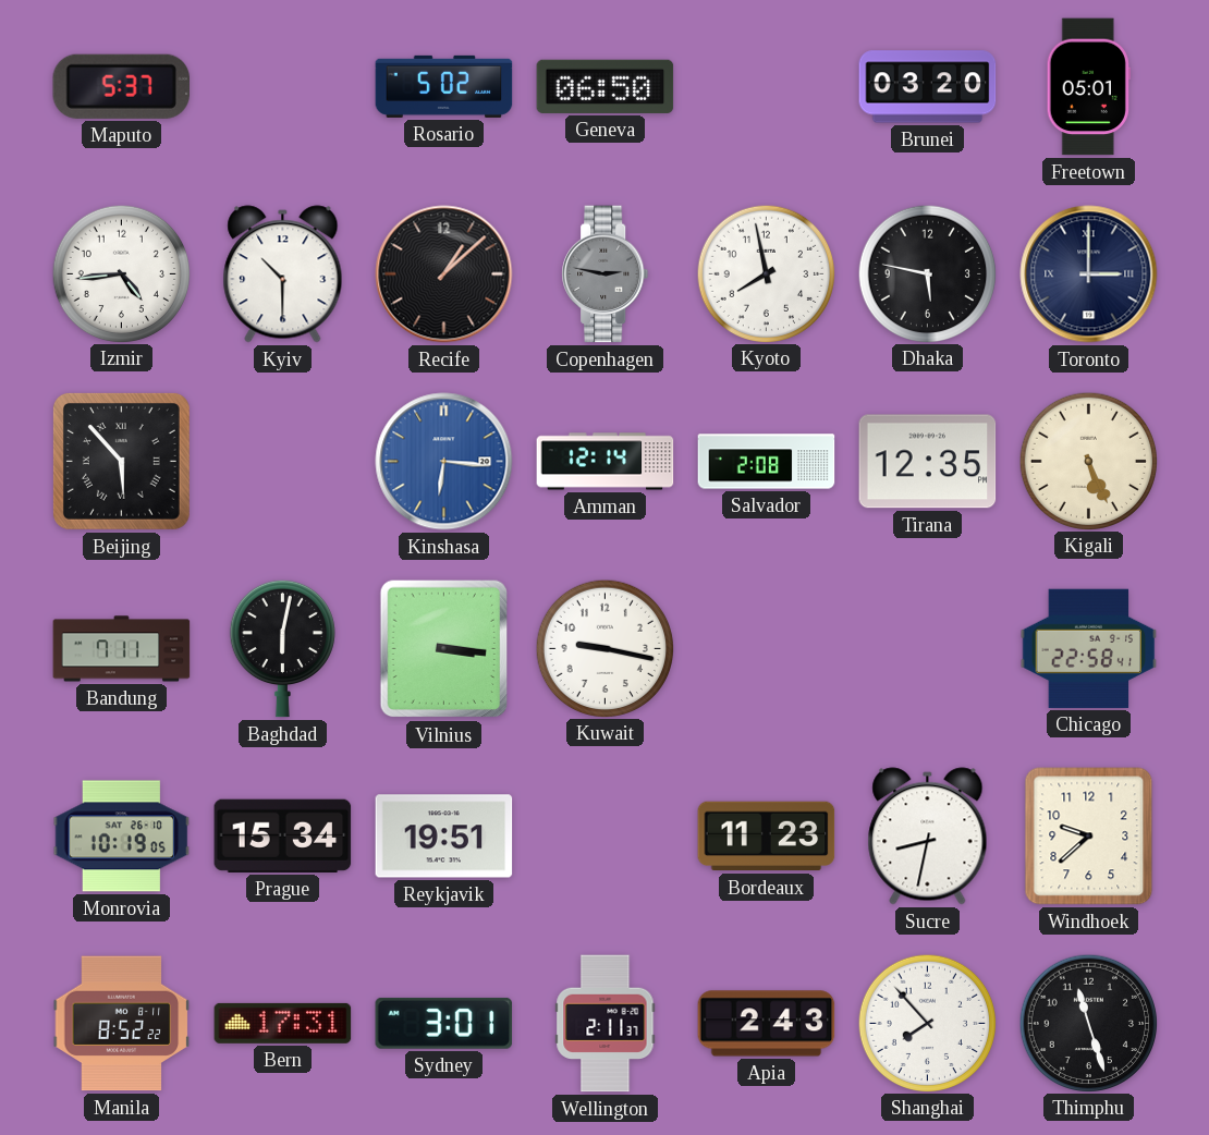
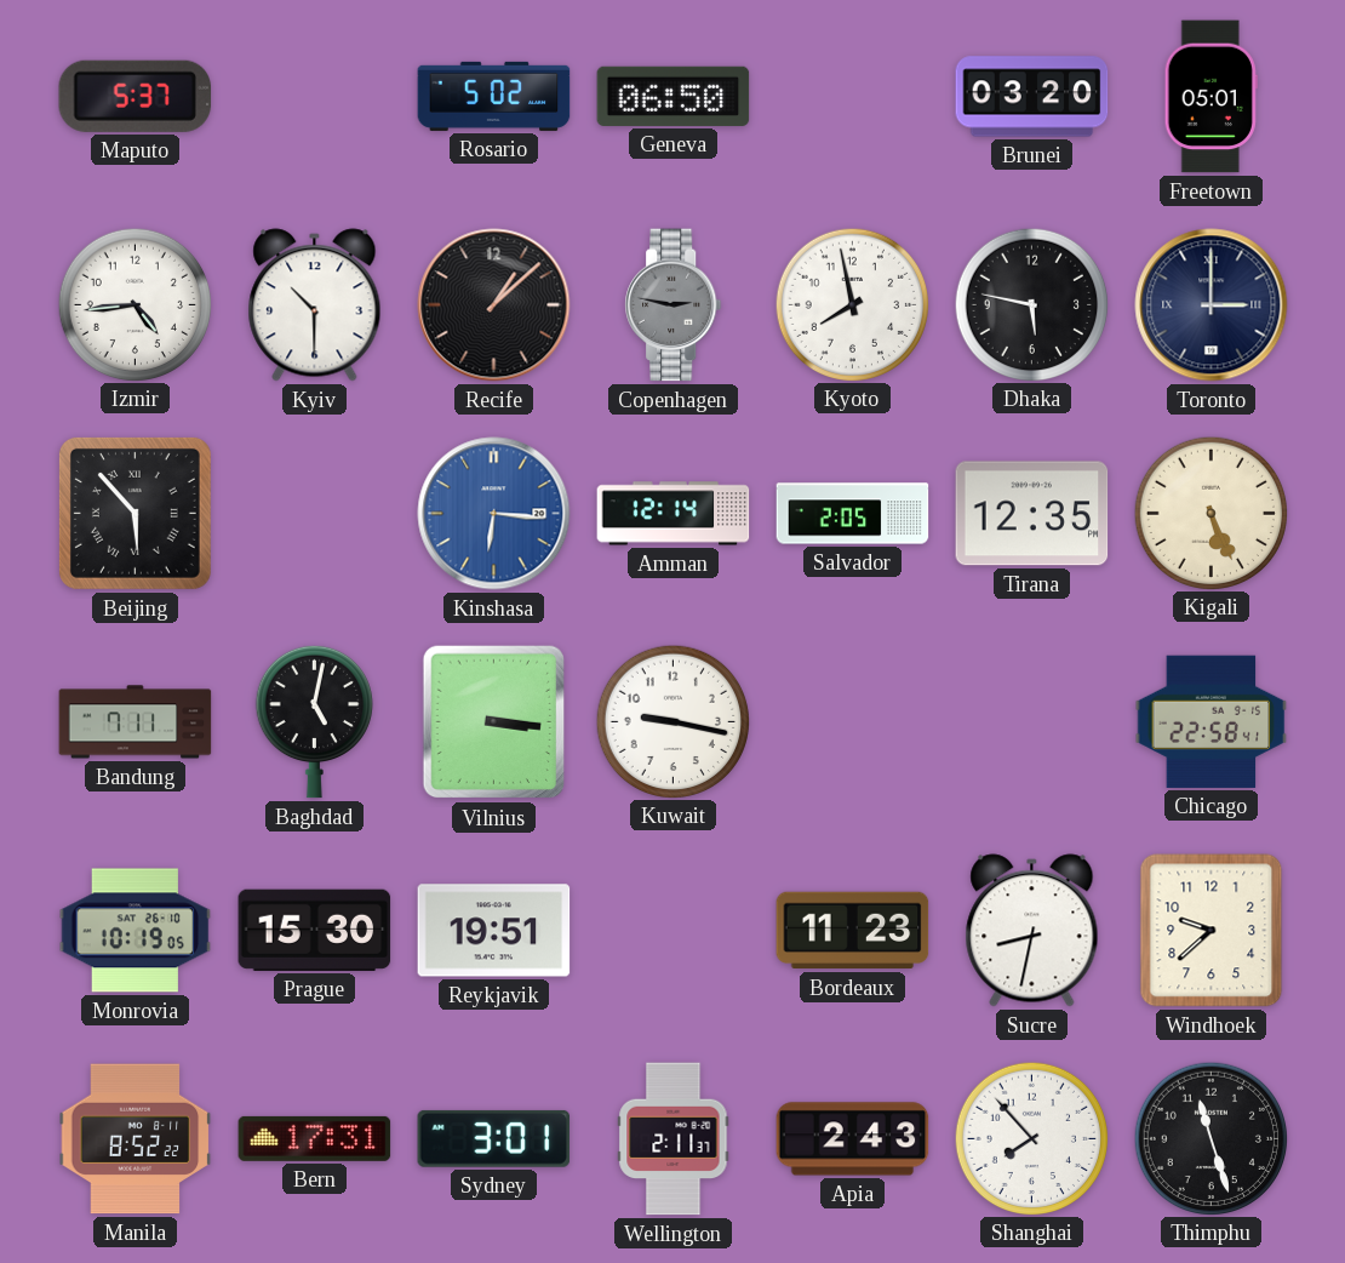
Salvador: 2:08 -> 2:05
Baghdad: 6:02 -> 5:02
Prague: 15:34 -> 15:30
